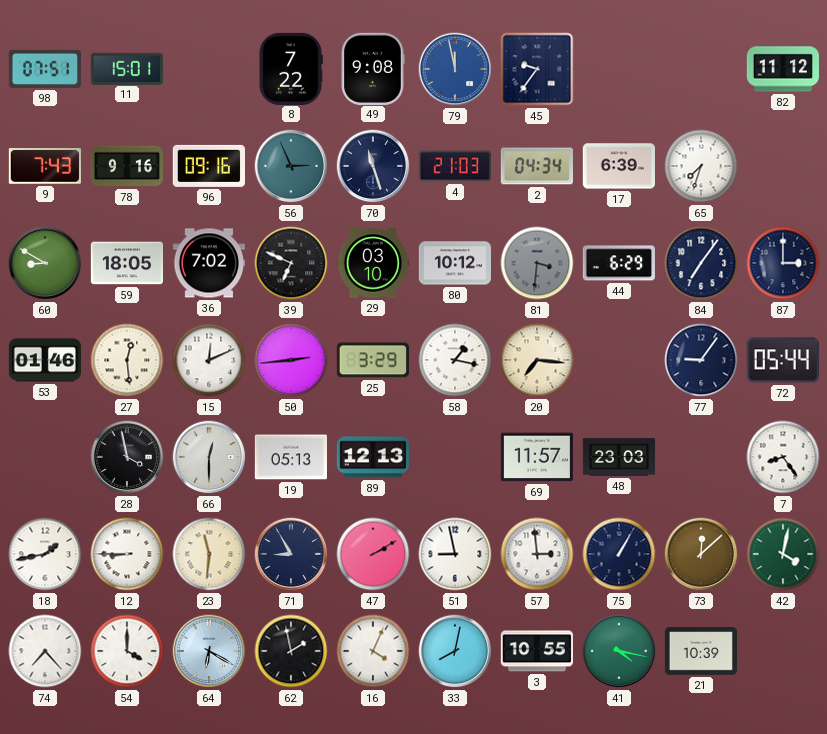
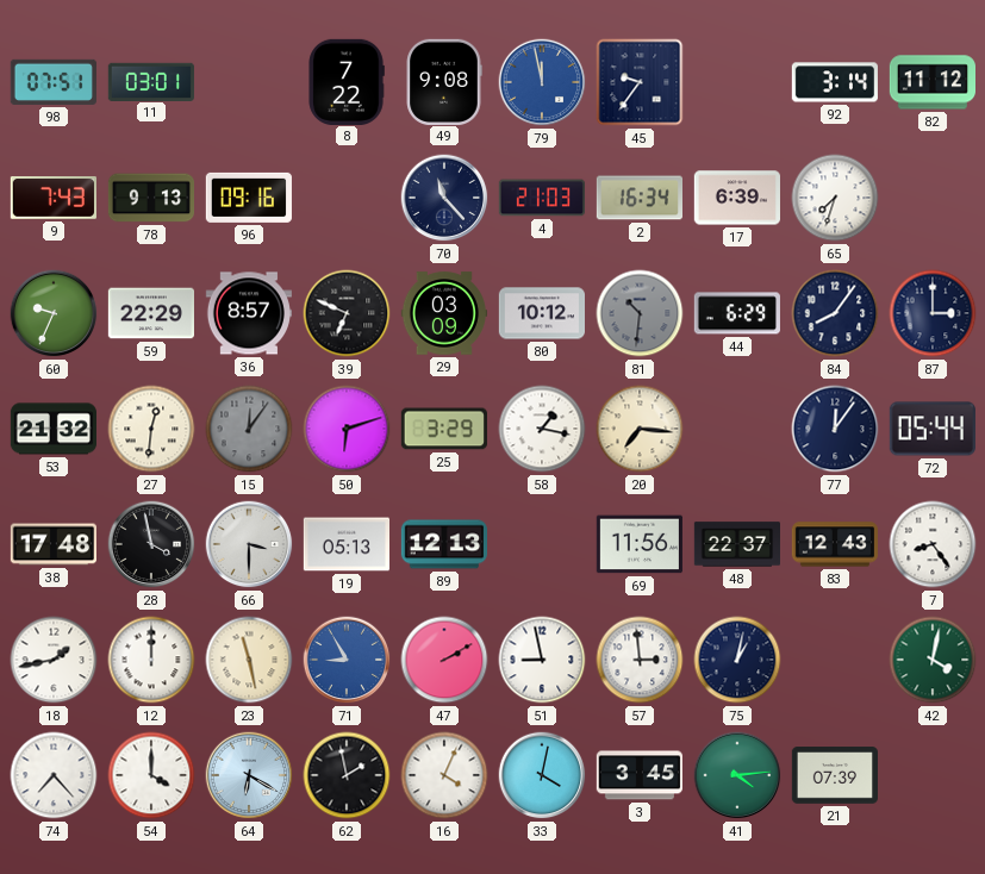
11: 15:01 -> 03:01
92: none -> 3:14
78: 9:16 -> 9:13
56: 2:56 -> none
70: 11:27 -> 11:23
2: 04:34 -> 16:34
60: 8:50 -> 9:34
59: 18:05 -> 22:29
36: 7:02 -> 8:57
29: 03:10 -> 03:09
81: 3:31 -> 10:31
84: 7:06 -> 8:06
53: 01:46 -> 21:32
27: 12:29 -> 12:31
15: 12:11 -> 12:06
15 dial: white -> grey
50: 2:44 -> 6:12
77: 9:06 -> 12:06
38: none -> 17:48
66: 12:30 -> 3:30
69: 11:57 -> 11:56
48: 23:03 -> 22:37
83: none -> 12:43
12: 8:45 -> 12:00
23: 11:31 -> 11:28
71 dial: navy -> blue
75: 1:05 -> 1:02
73: 12:08 -> none
33: 8:02 -> 4:02
3: 10:55 -> 3:45
41: 4:17 -> 4:14
21: 10:39 -> 07:39
